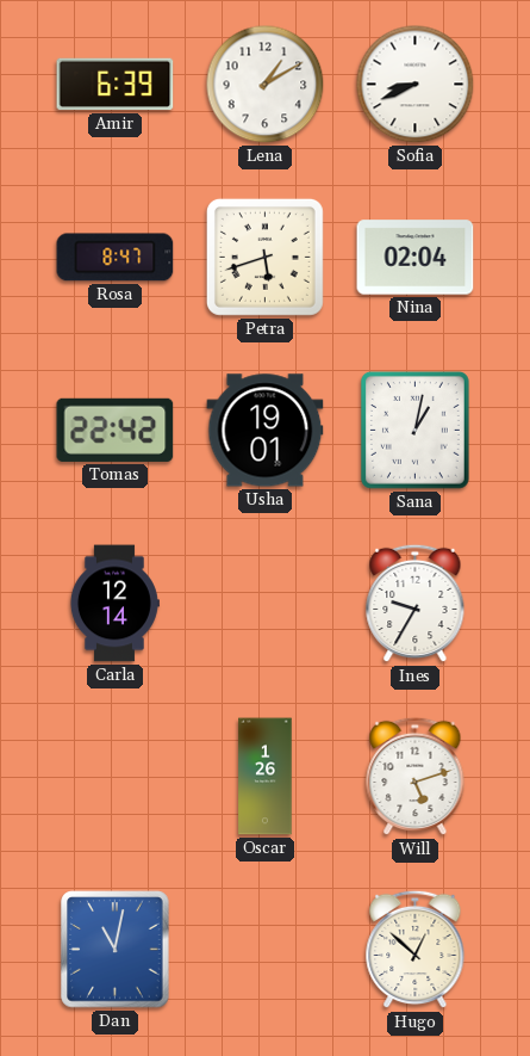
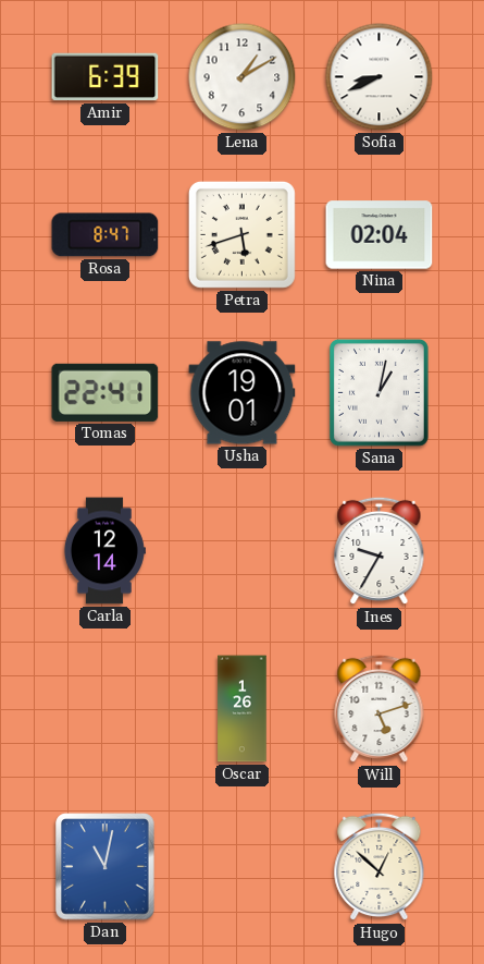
Tomas: 22:42 -> 22:41
